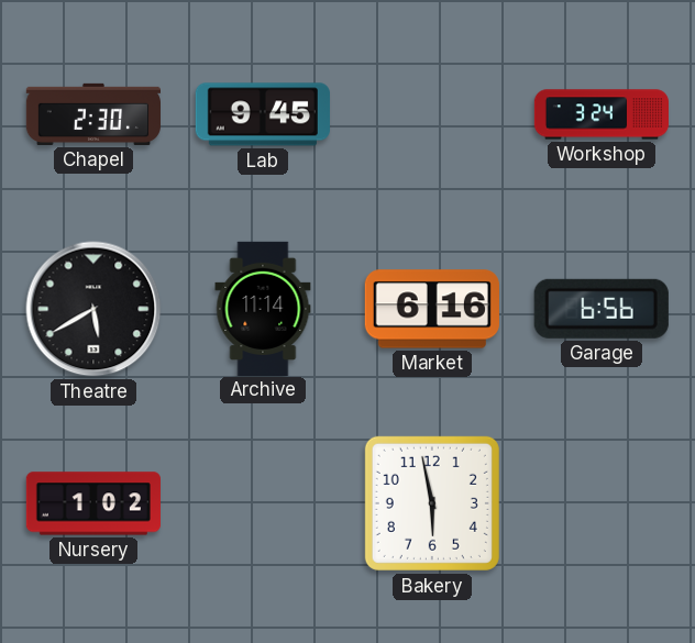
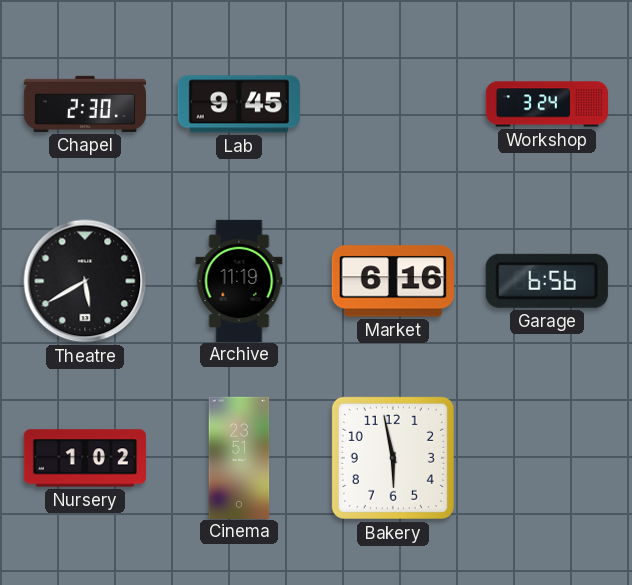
Archive: 11:14 -> 11:19
Cinema: none -> 23:51
